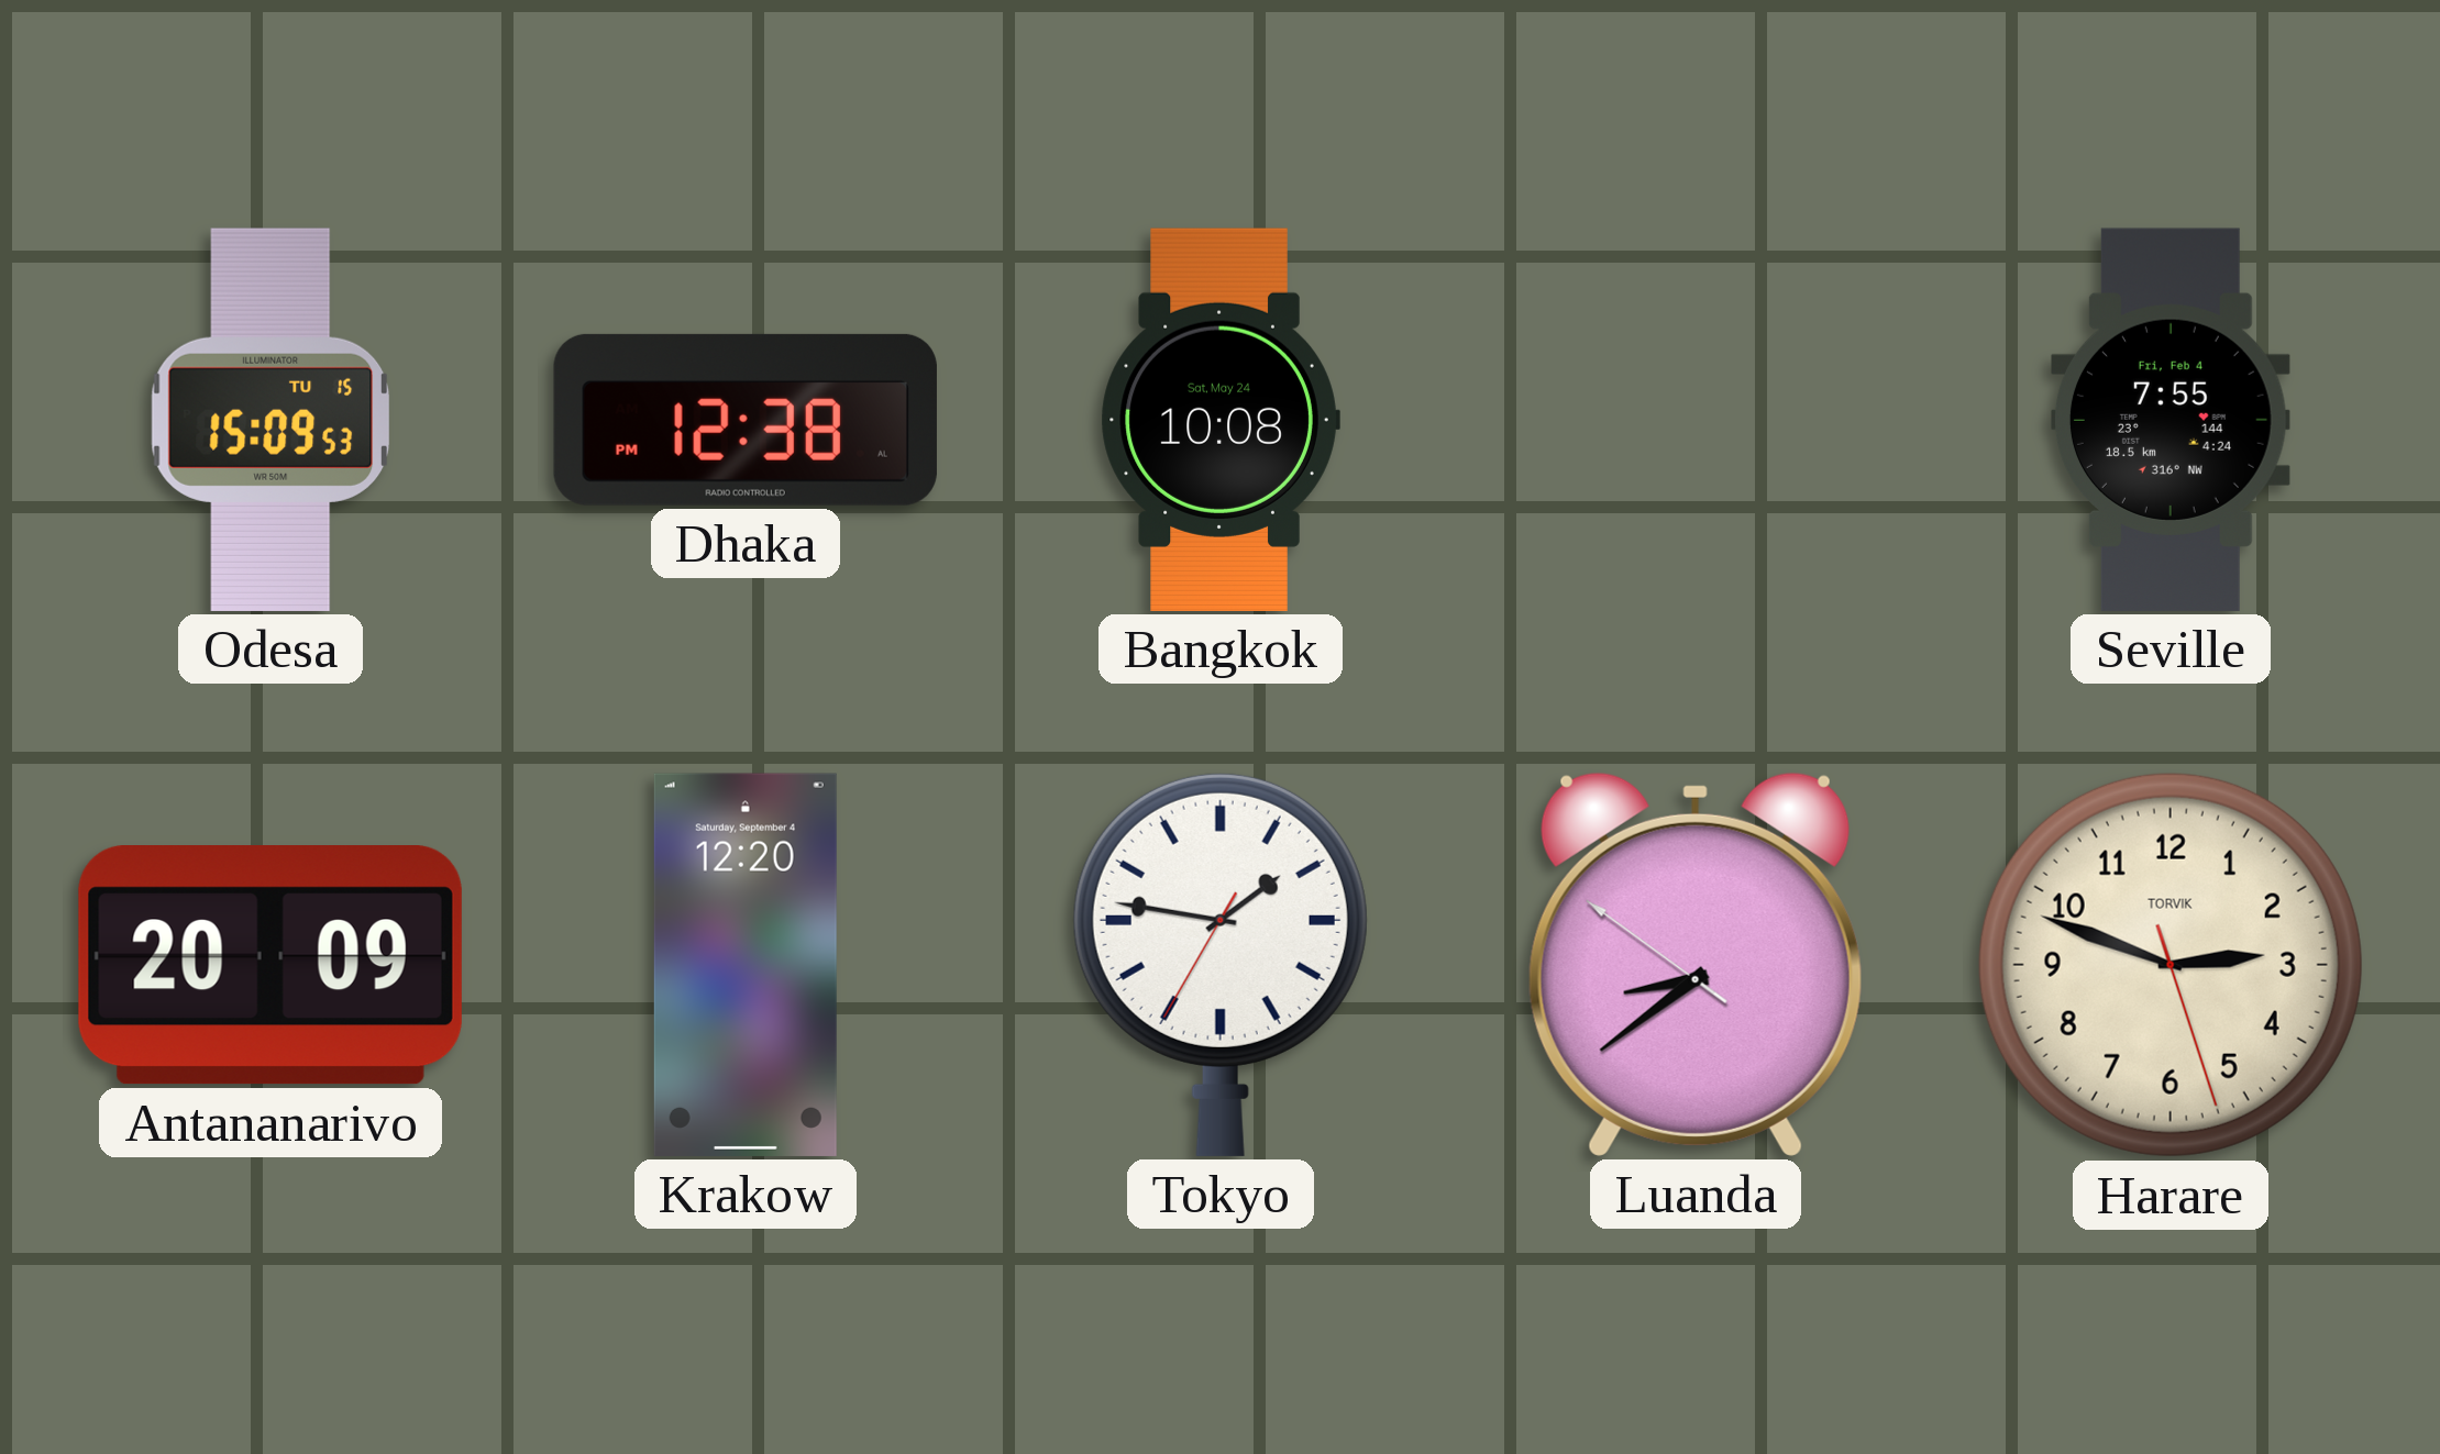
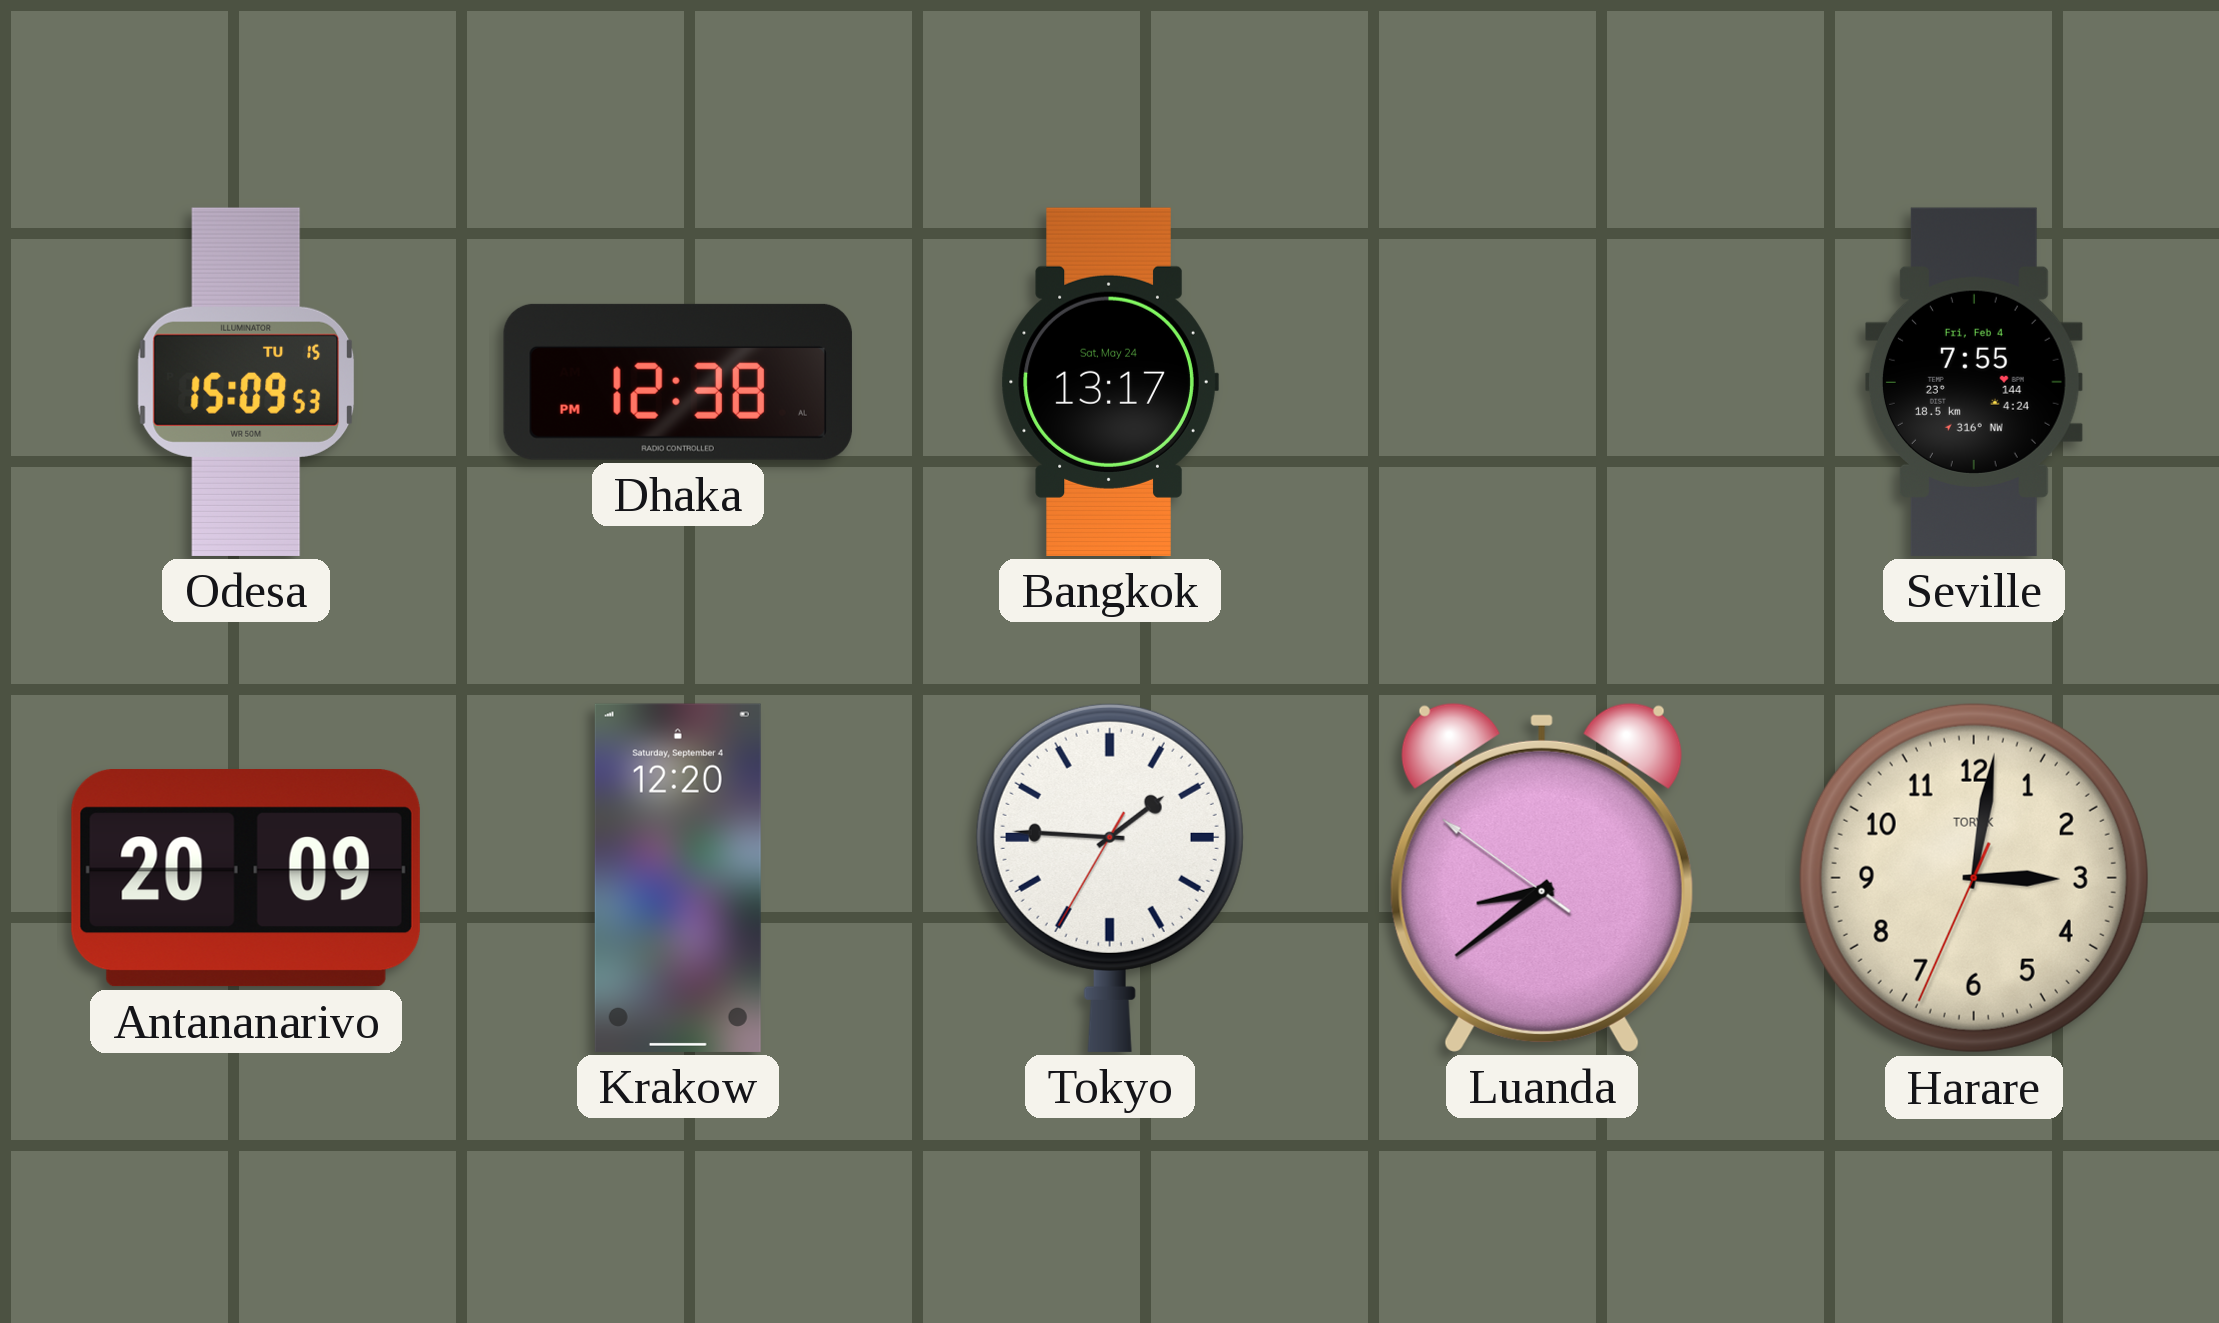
Bangkok: 10:08 -> 13:17
Tokyo: 1:46 -> 1:45
Harare: 2:48 -> 3:01
